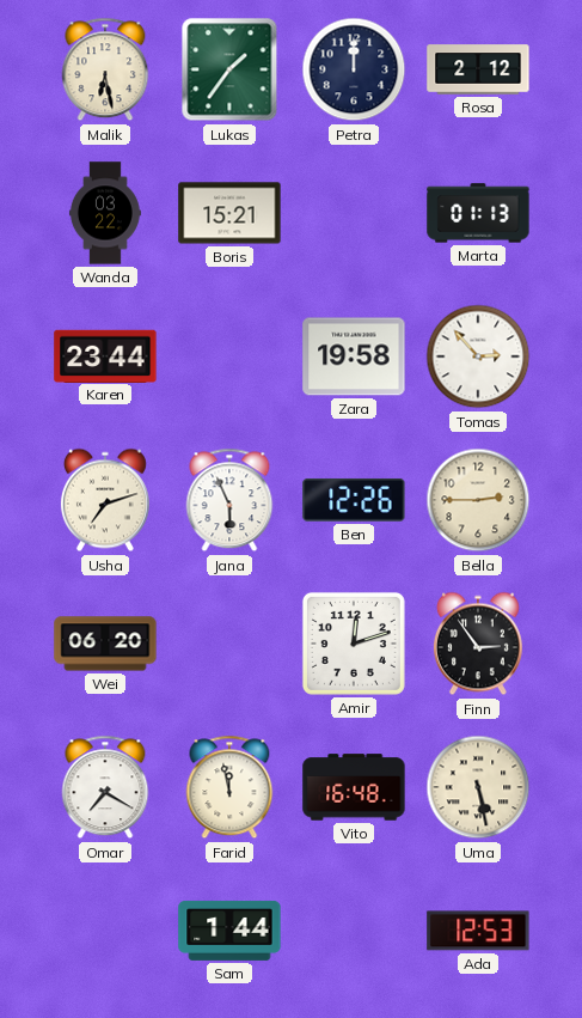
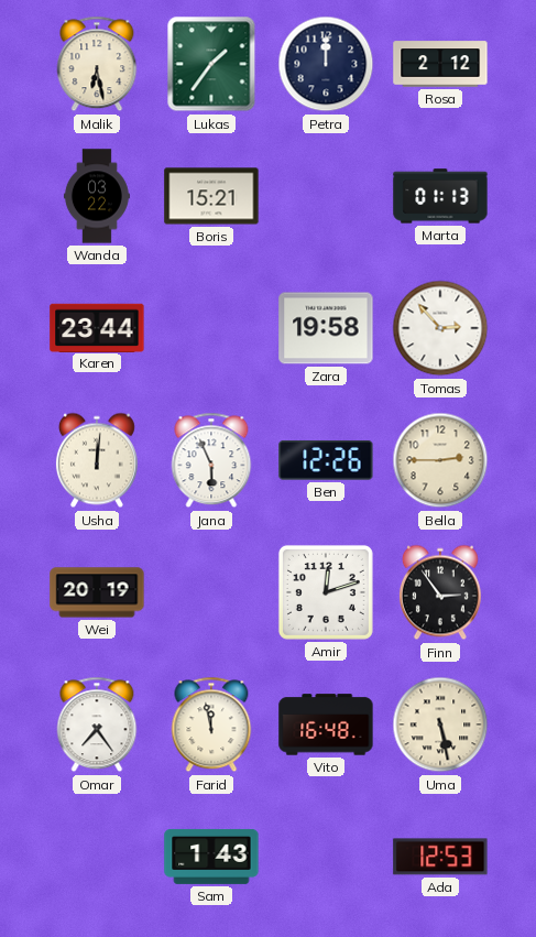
Usha: 7:12 -> 12:01
Wei: 06:20 -> 20:19
Omar: 7:20 -> 7:24
Sam: 1:44 -> 1:43
